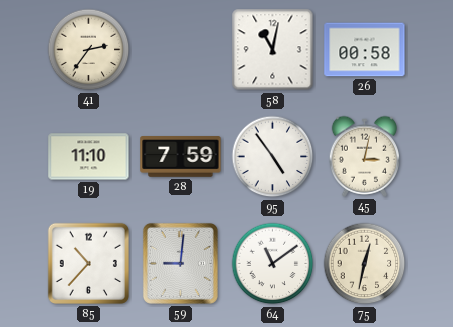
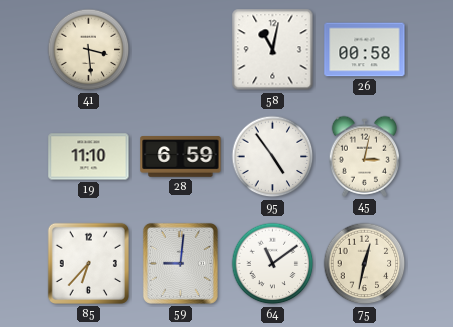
41: 2:36 -> 3:29
28: 7:59 -> 6:59
85: 10:37 -> 6:37
